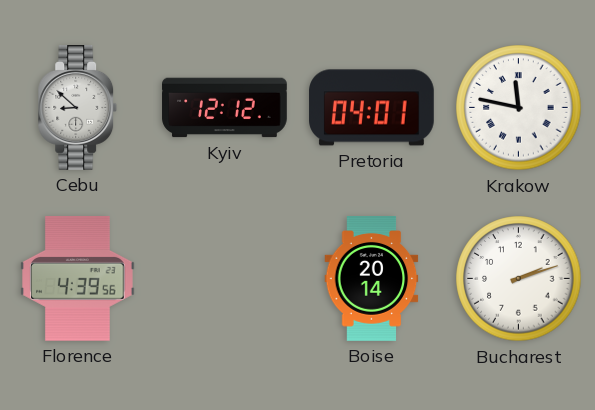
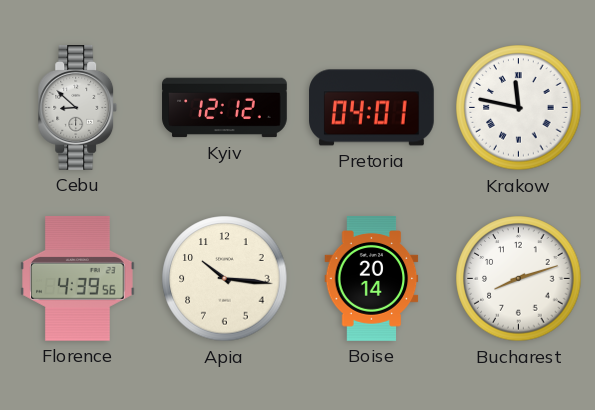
Apia: none -> 10:16
Bucharest: 2:12 -> 8:12
